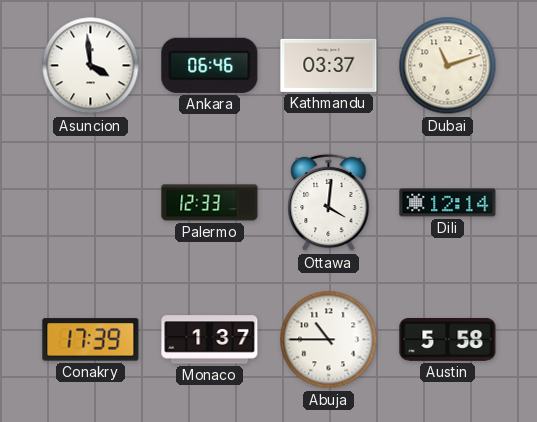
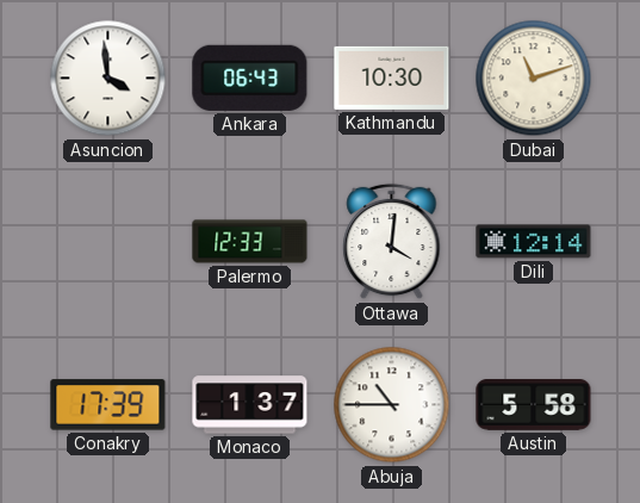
Ankara: 06:46 -> 06:43
Kathmandu: 03:37 -> 10:30
